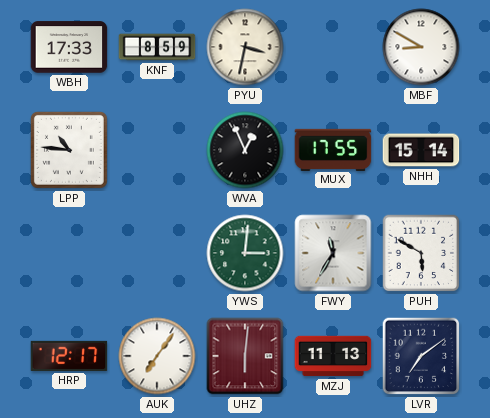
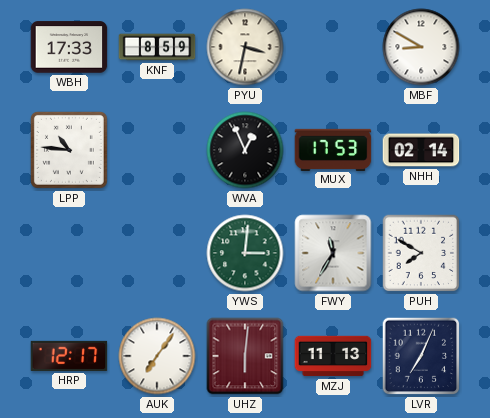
MUX: 17:55 -> 17:53
NHH: 15:14 -> 02:14
PUH: 5:50 -> 7:50
LVR: 7:09 -> 7:04
